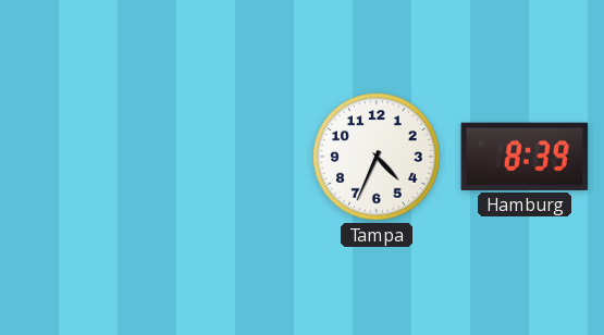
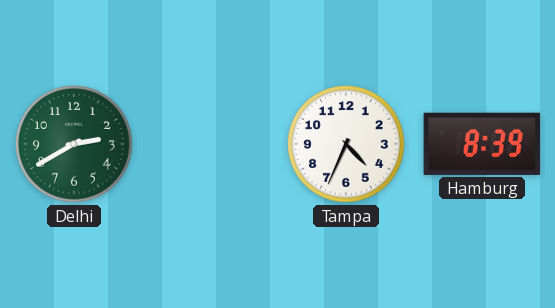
Delhi: none -> 2:40
